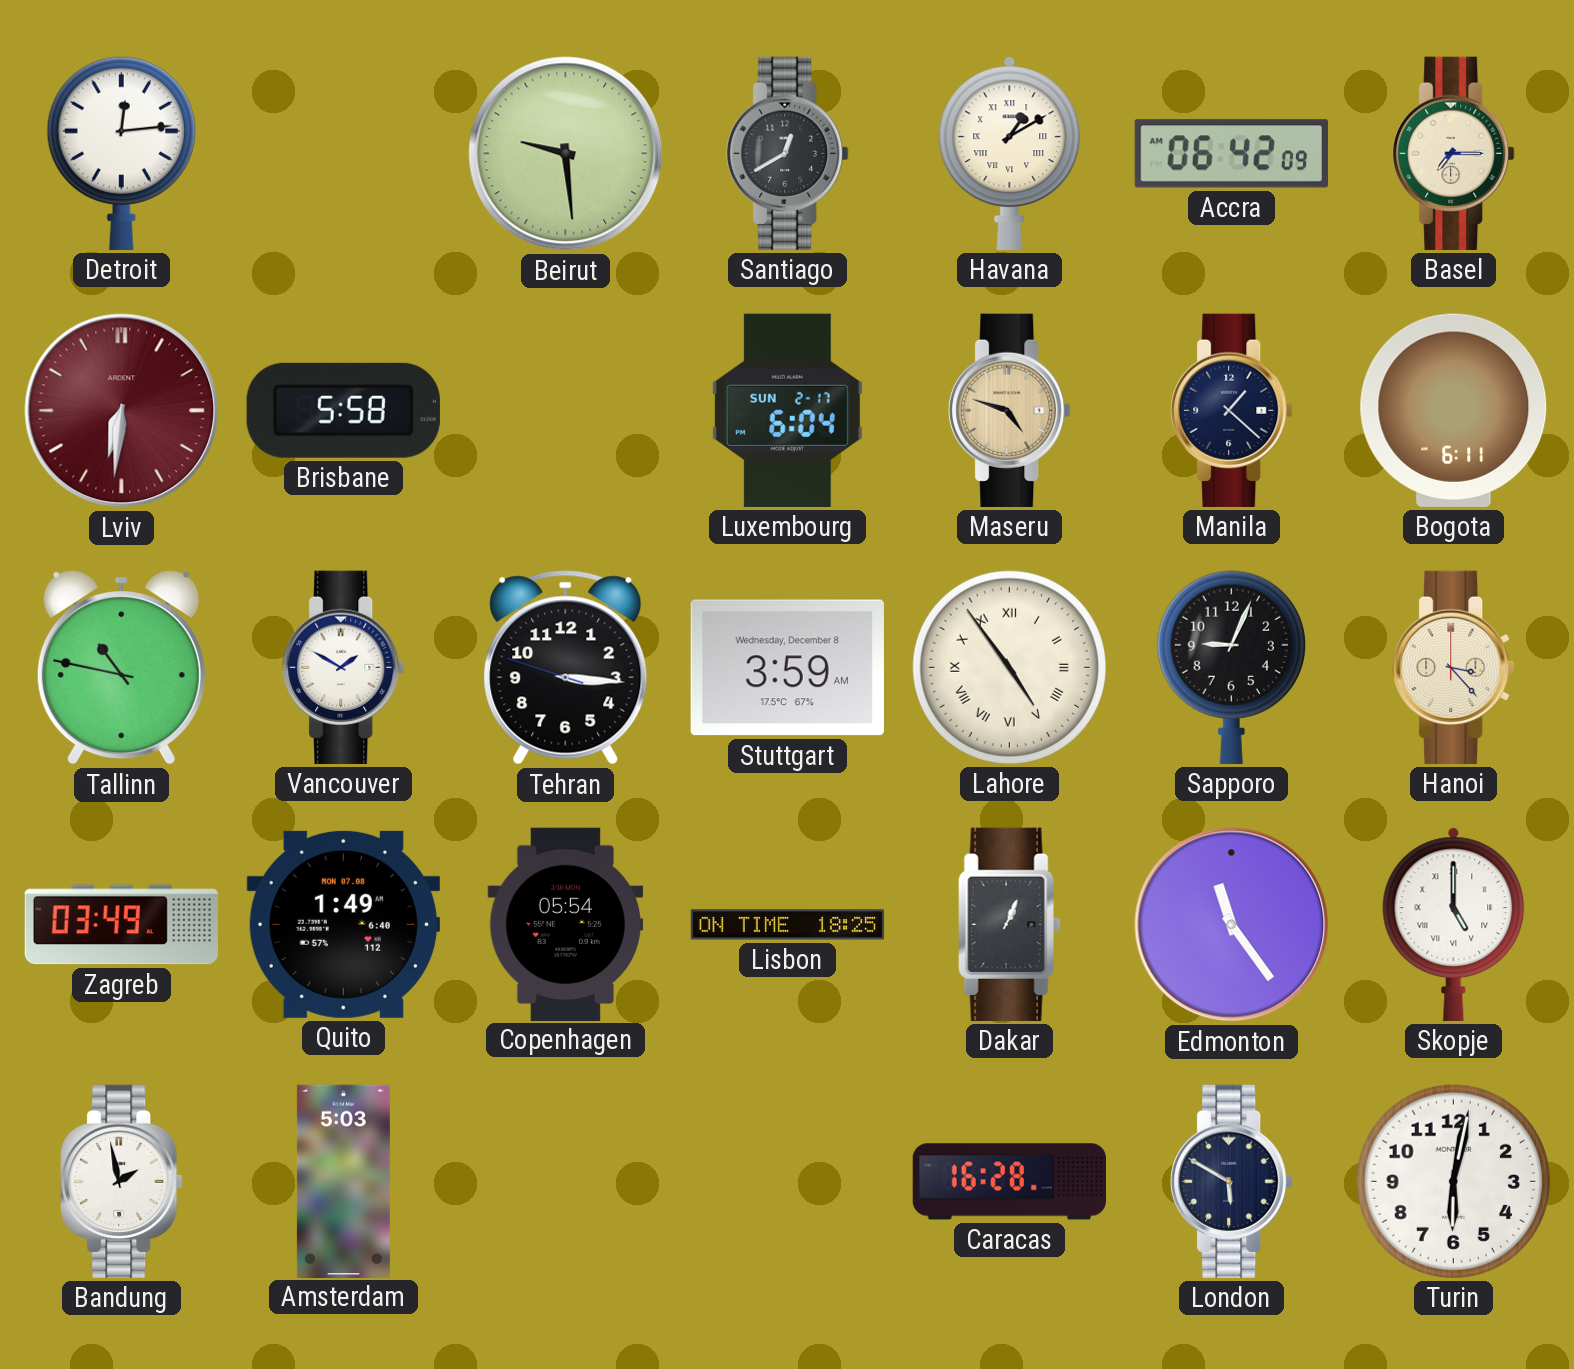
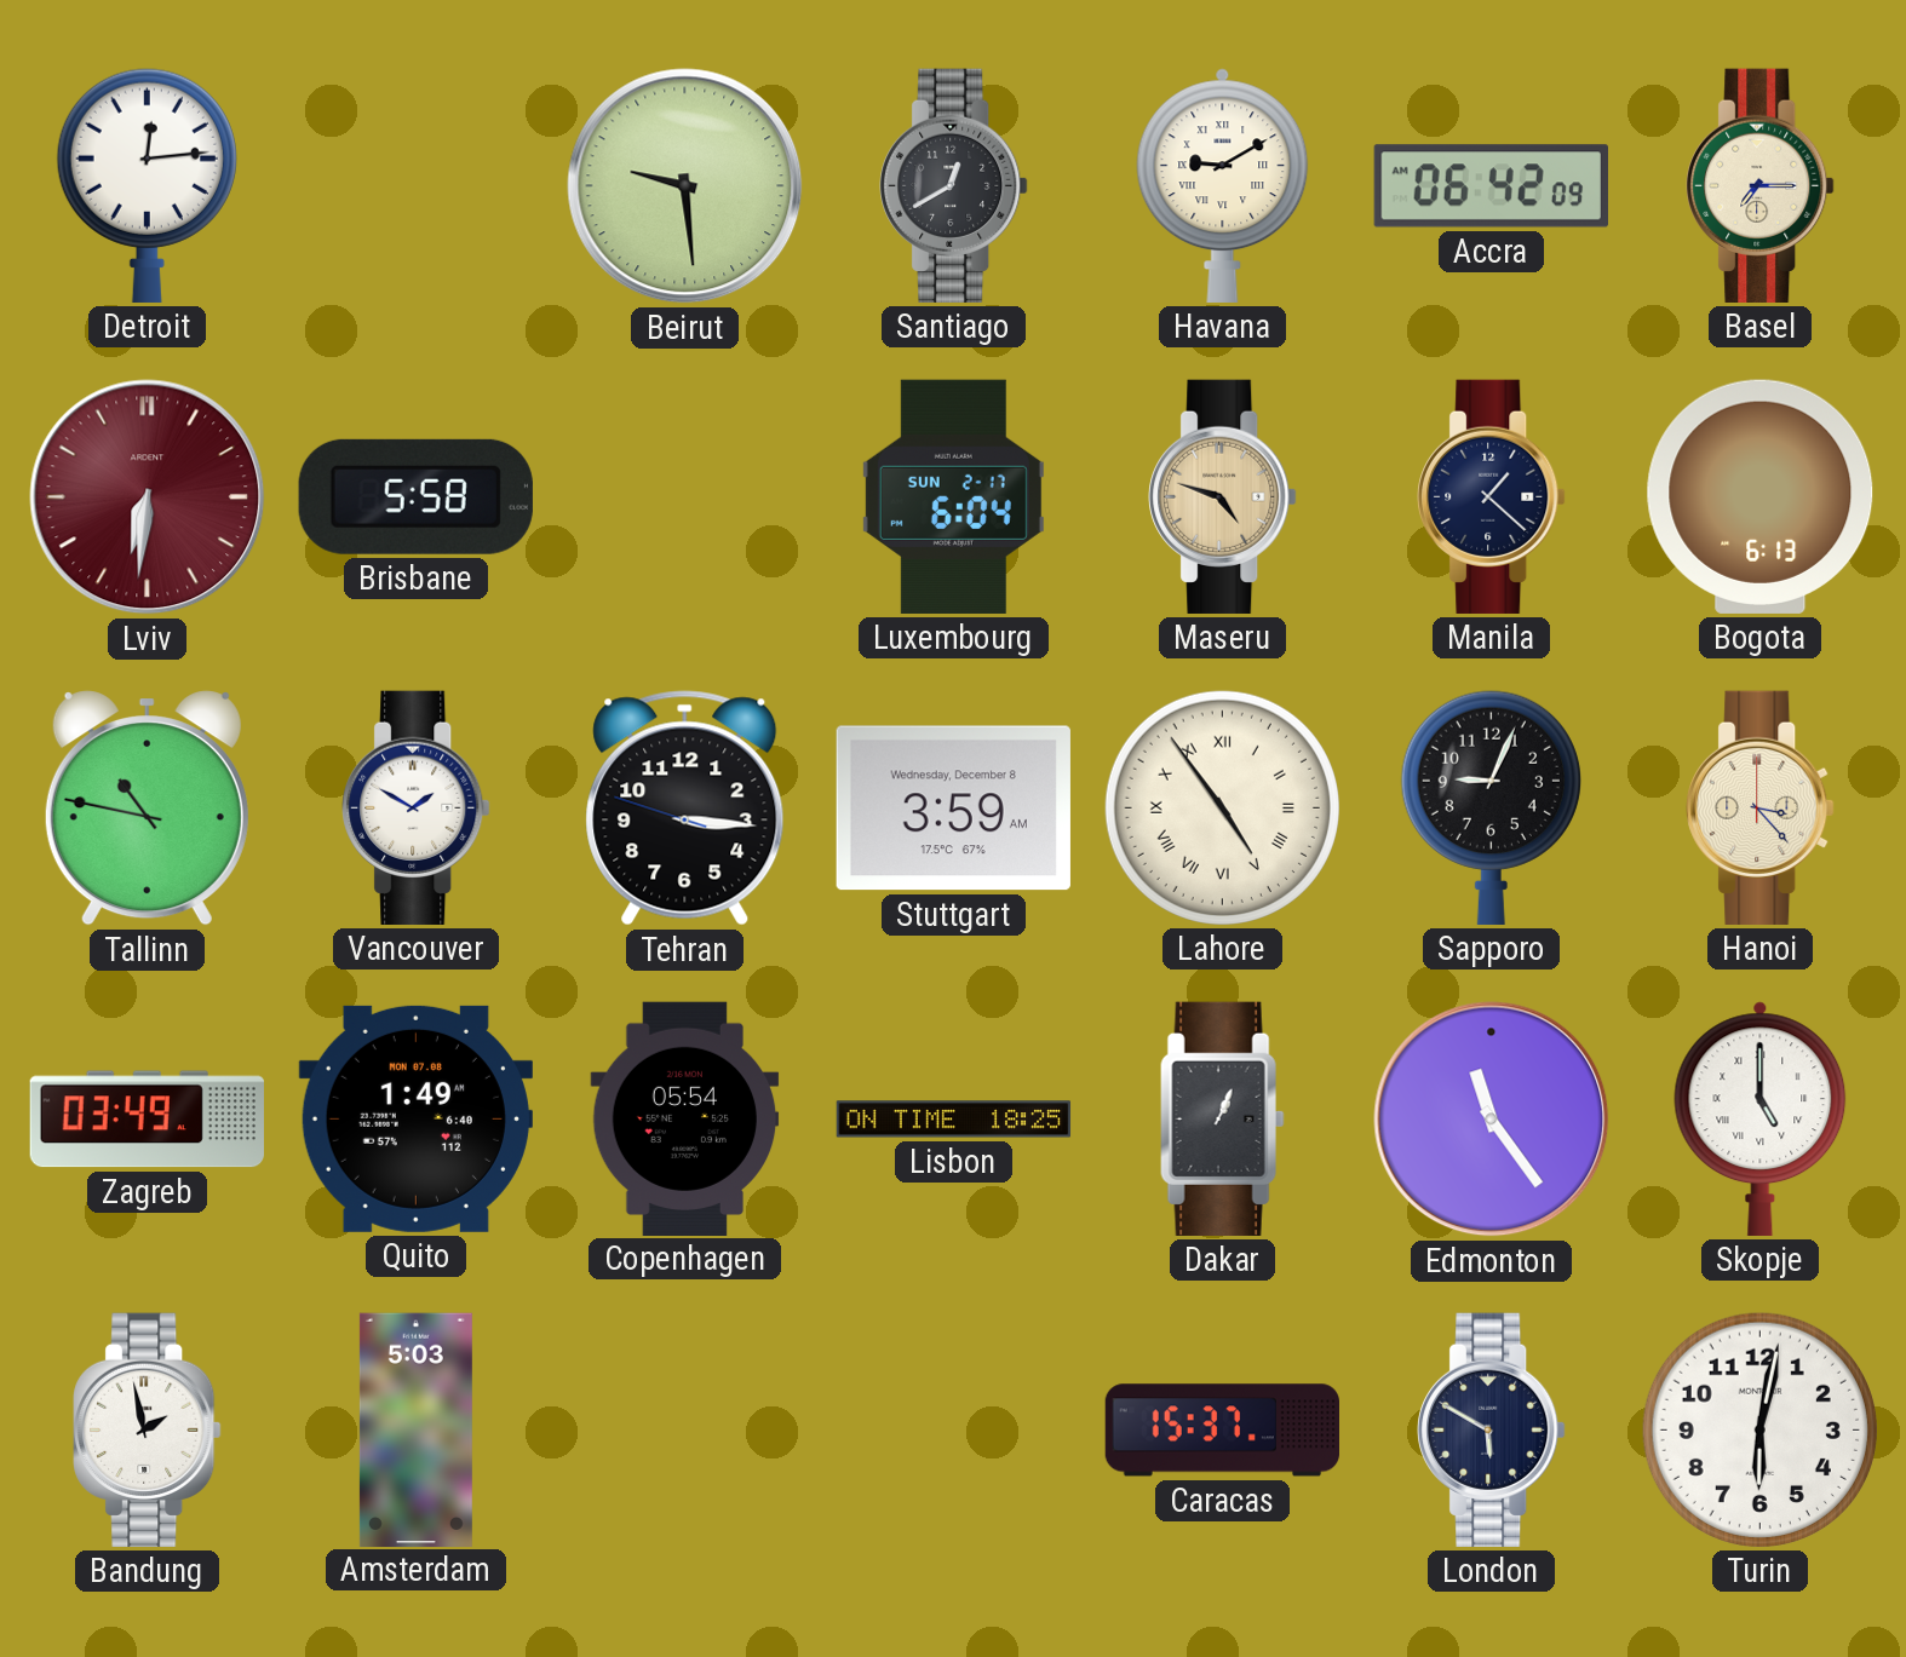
Havana: 1:10 -> 9:10
Bogota: 6:11 -> 6:13
Caracas: 16:28 -> 15:37
